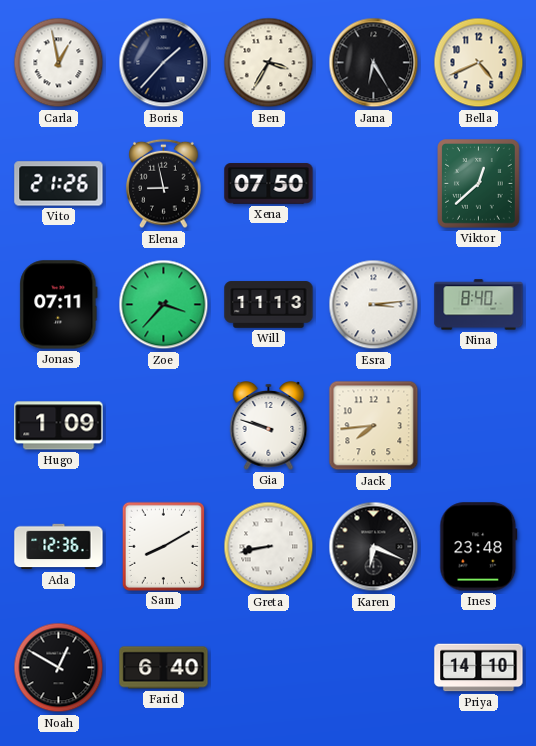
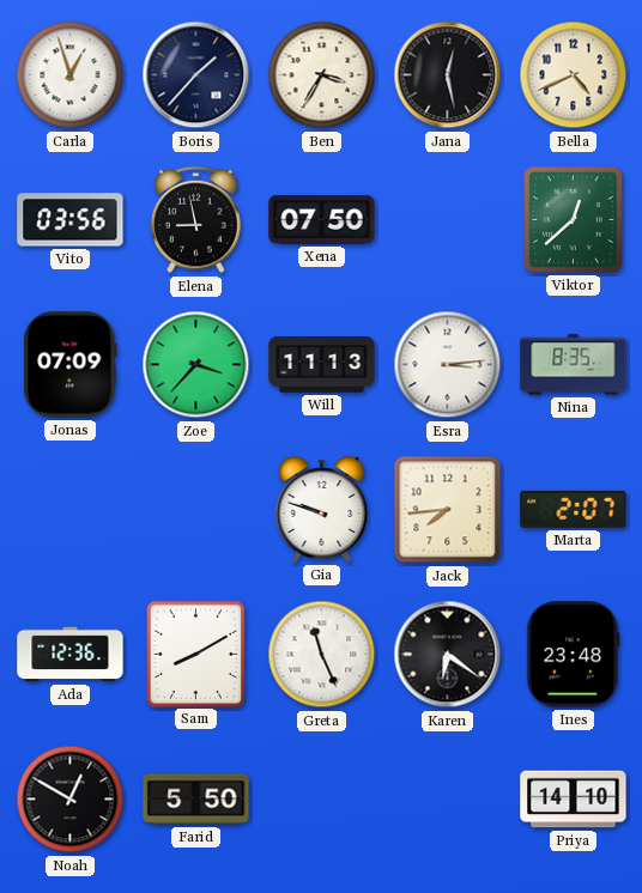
Carla: 12:58 -> 12:57
Jana: 6:25 -> 12:28
Vito: 21:26 -> 03:56
Jonas: 07:11 -> 07:09
Nina: 8:40 -> 8:35
Hugo: 1:09 -> none
Marta: none -> 2:07
Greta: 8:43 -> 11:26
Karen: 6:19 -> 6:21
Farid: 6:40 -> 5:50
